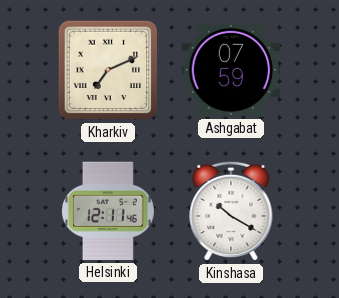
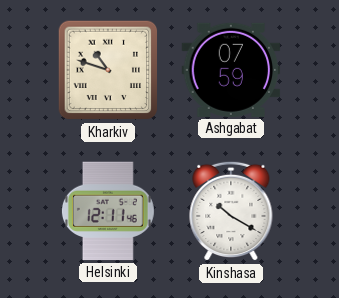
Kharkiv: 7:11 -> 10:48
